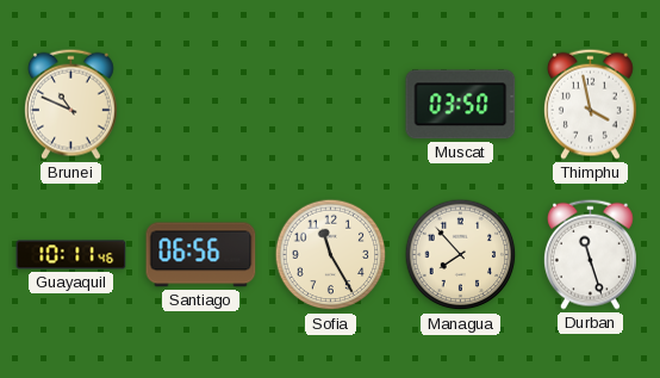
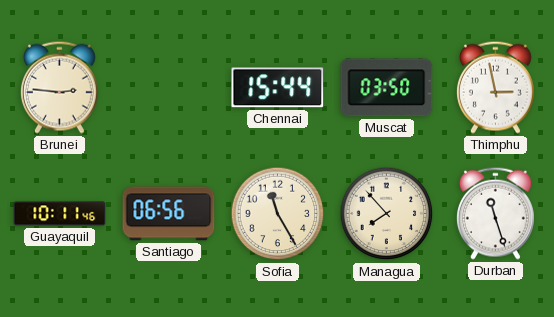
Brunei: 10:49 -> 2:46
Chennai: none -> 15:44
Thimphu: 3:58 -> 2:58
